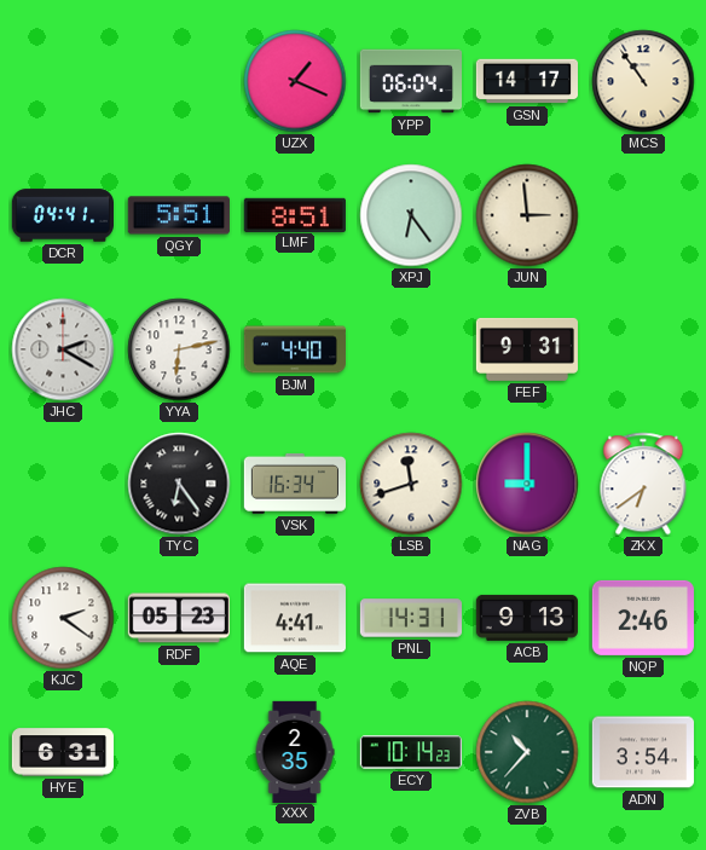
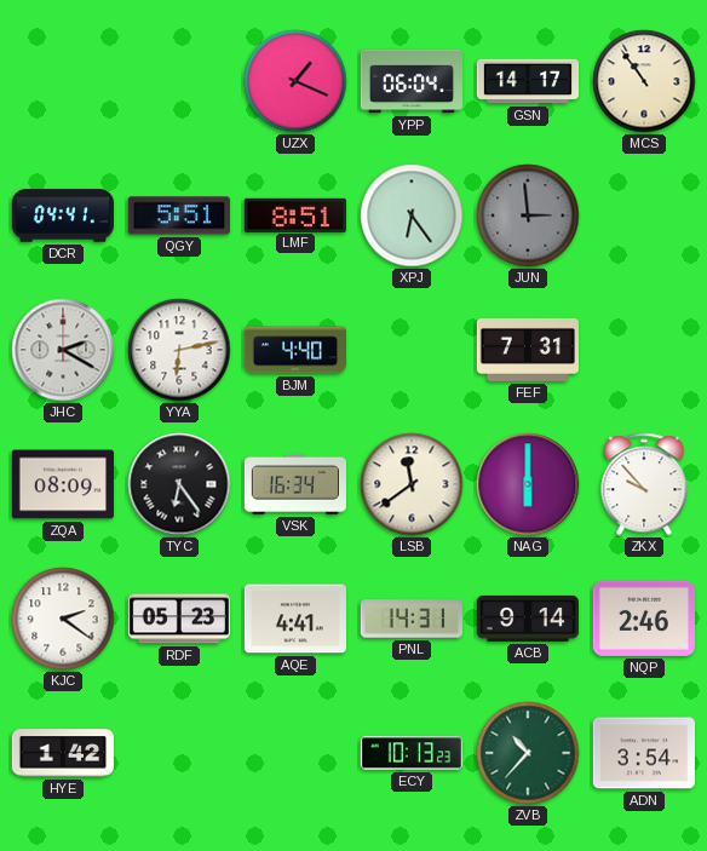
JUN dial: cream -> grey
FEF: 9:31 -> 7:31
ZQA: none -> 08:09
LSB: 11:42 -> 11:39
NAG: 9:00 -> 6:00
ZKX: 6:39 -> 9:53
ACB: 9:13 -> 9:14
HYE: 6:31 -> 1:42
XXX: 2:35 -> none
ECY: 10:14 -> 10:13
